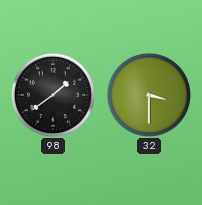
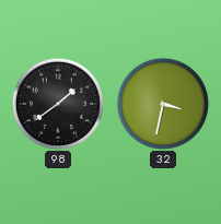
32: 3:30 -> 3:32
